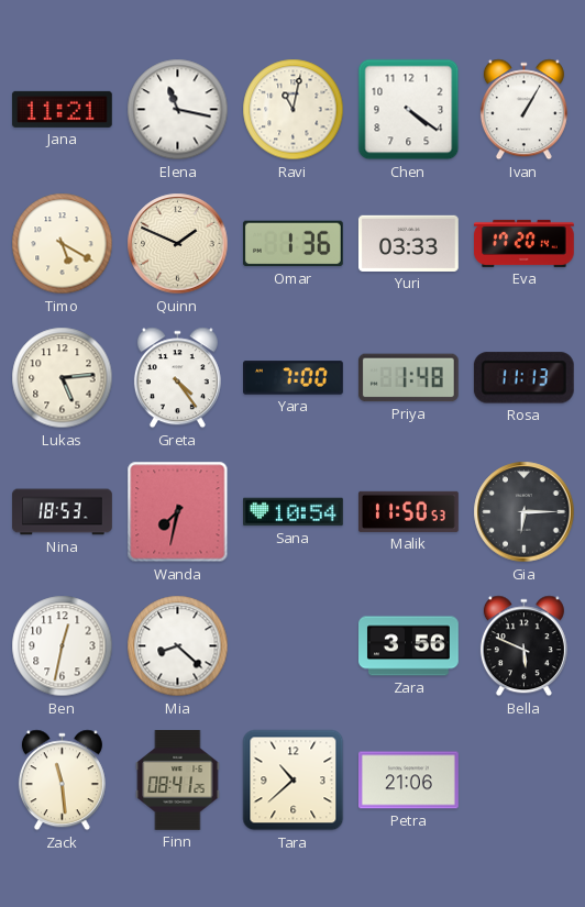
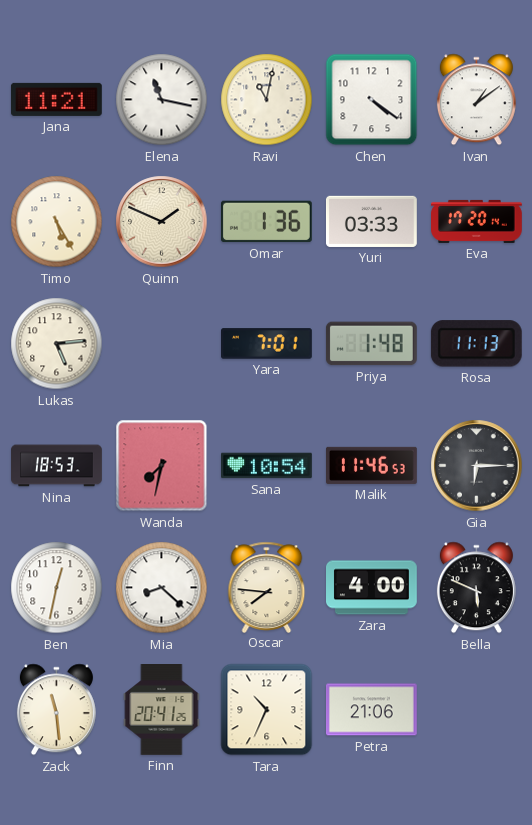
Ivan: 1:05 -> 1:09
Timo: 5:20 -> 5:25
Greta: 4:24 -> none
Yara: 7:00 -> 7:01
Malik: 11:50 -> 11:46
Oscar: none -> 7:46
Zara: 3:56 -> 4:00
Finn: 08:41 -> 20:41
Tara: 10:38 -> 10:34
